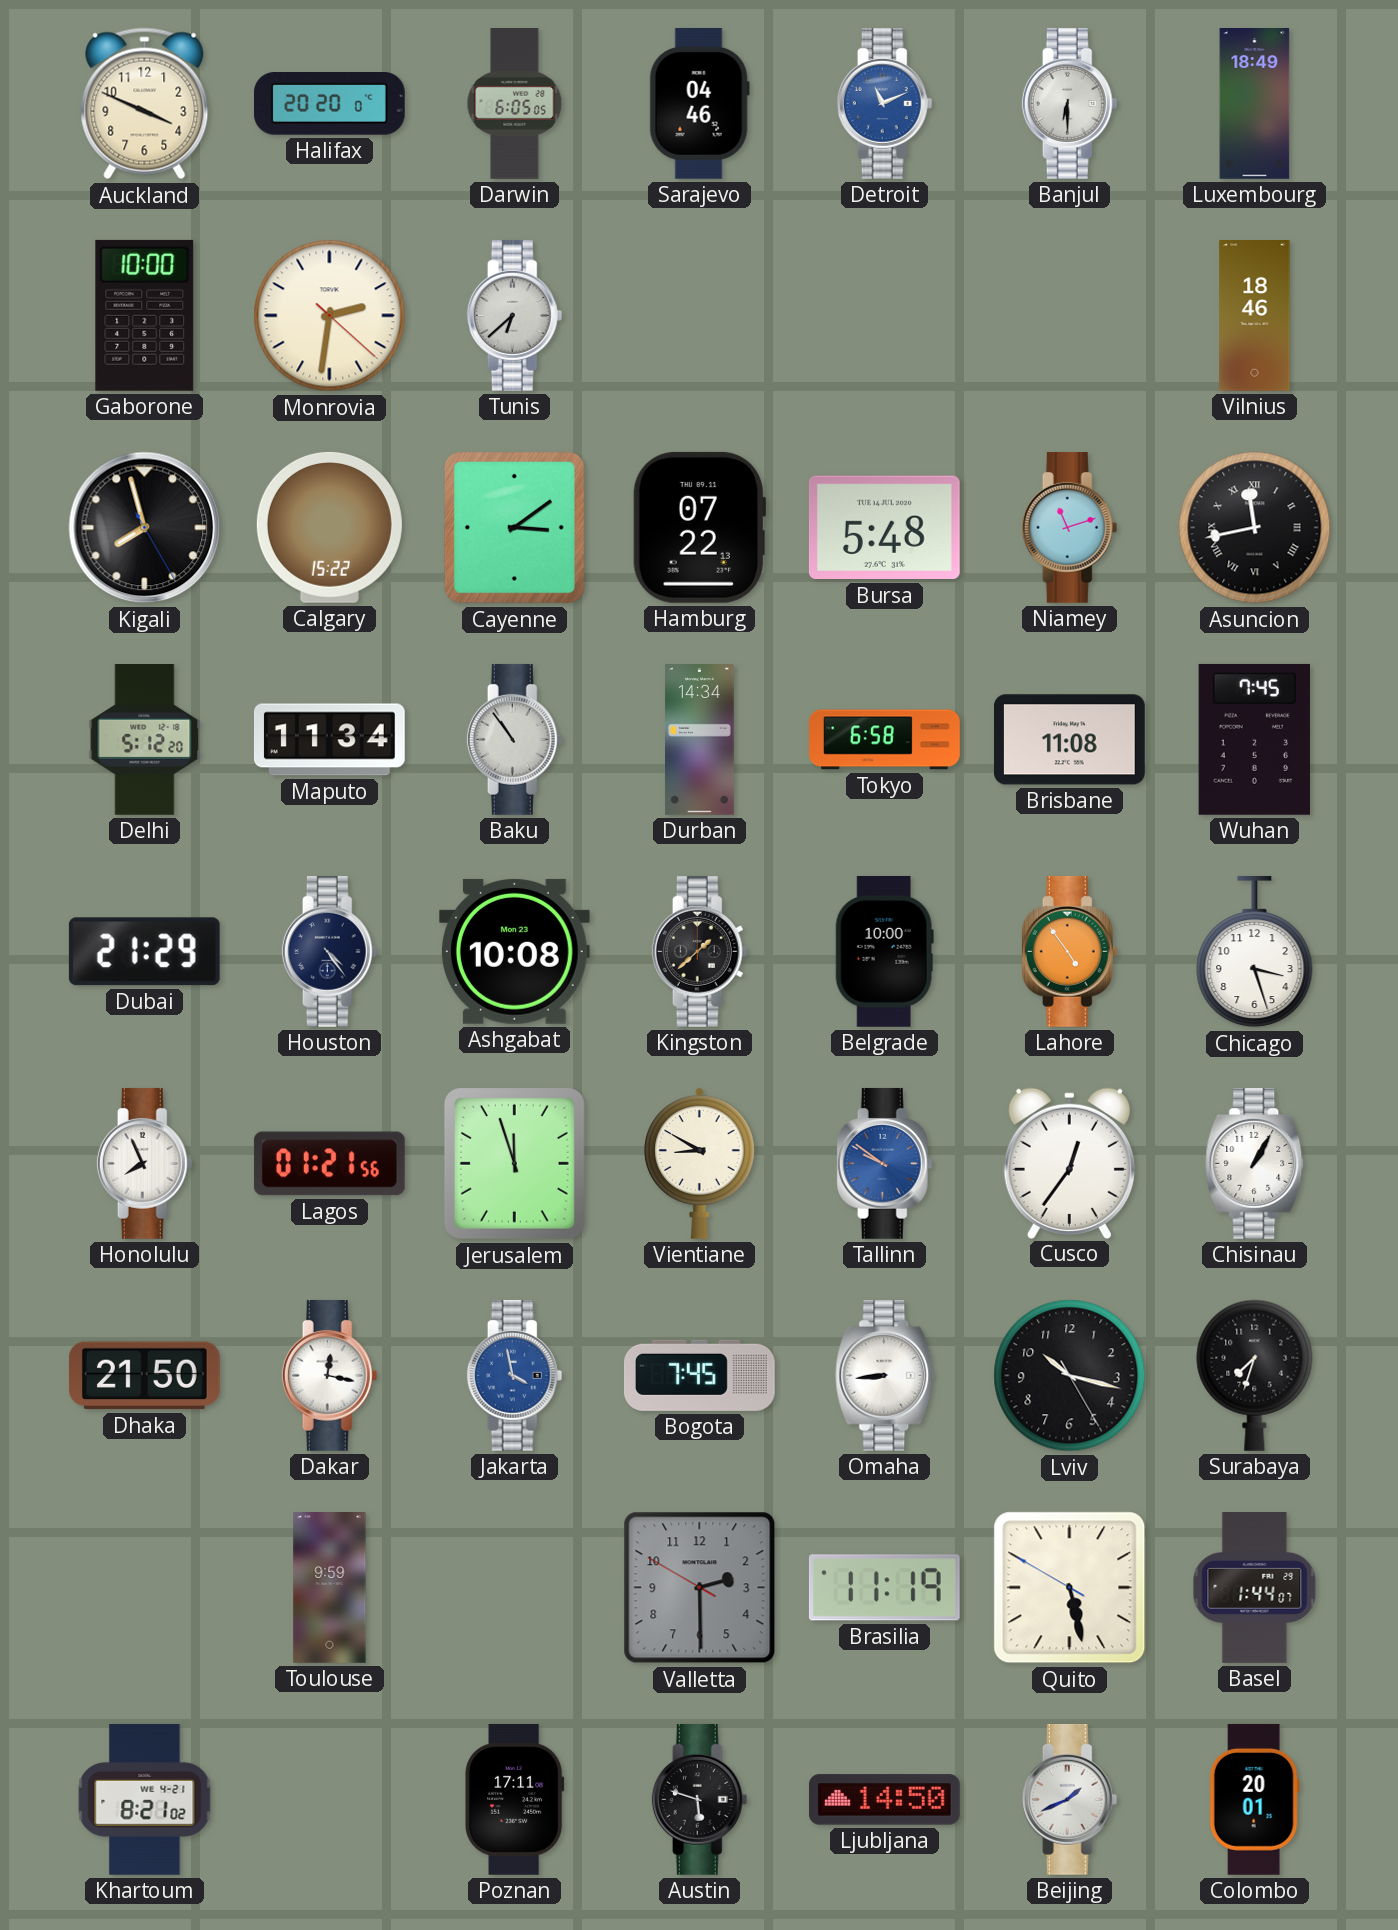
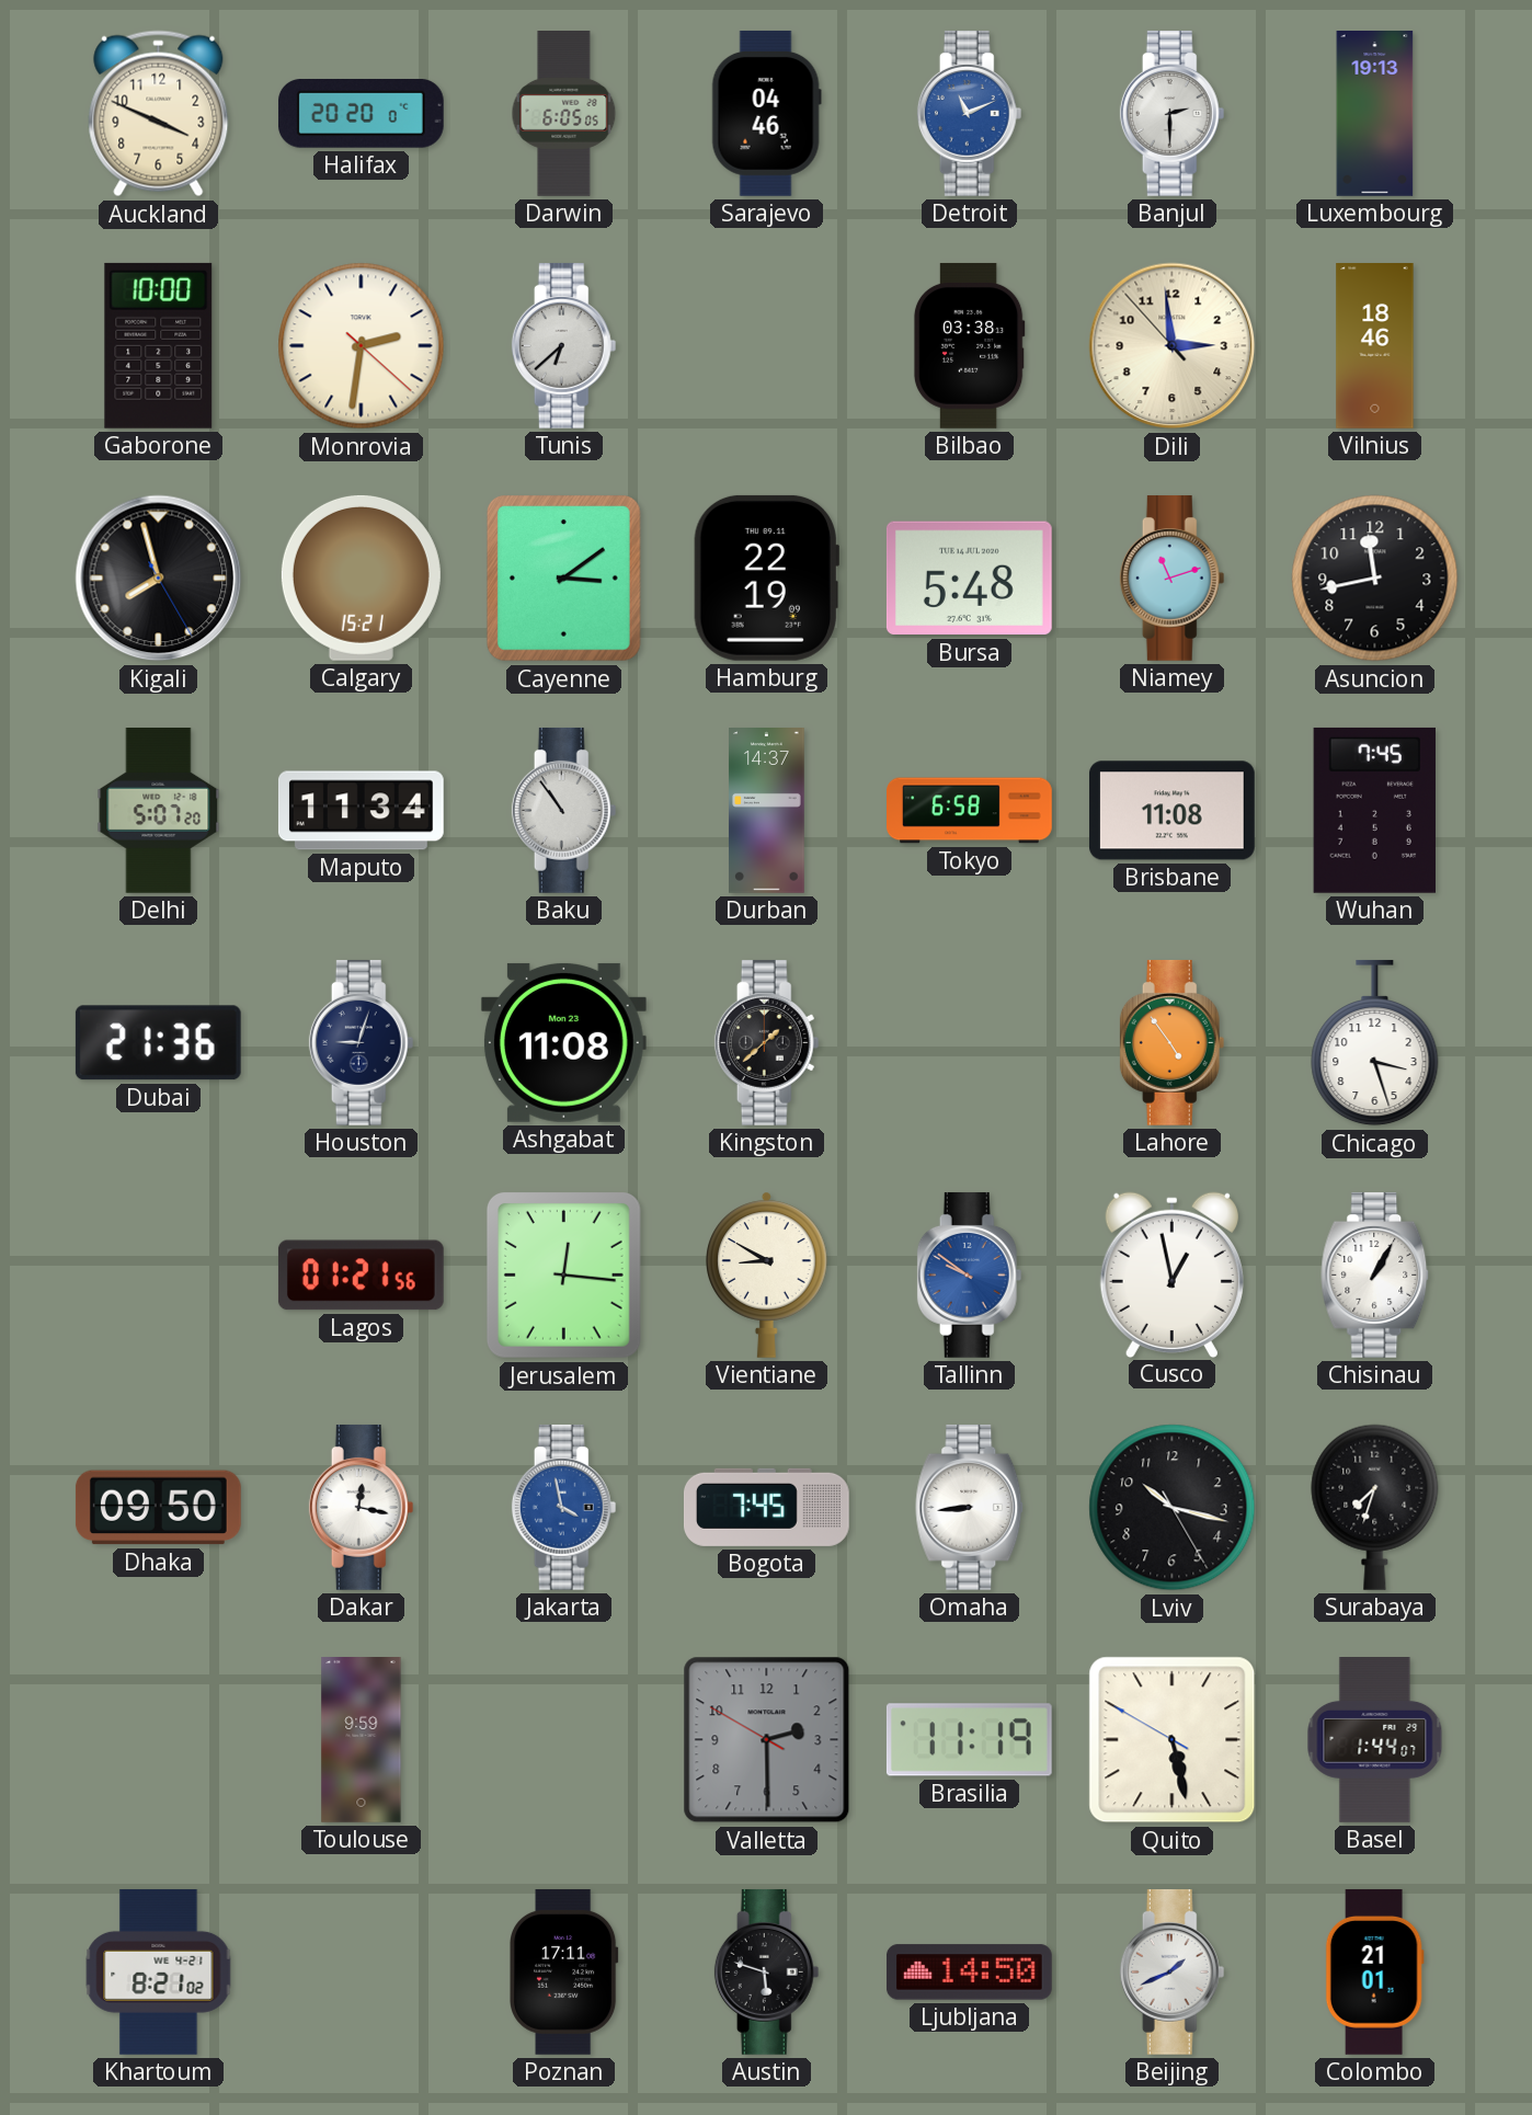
Banjul: 6:30 -> 2:30
Luxembourg: 18:49 -> 19:13
Bilbao: none -> 03:38
Dili: none -> 2:58
Calgary: 15:22 -> 15:21
Hamburg: 07:22 -> 22:19
Asuncion numerals: Roman -> Arabic
Delhi: 5:12 -> 5:07
Durban: 14:34 -> 14:37
Dubai: 21:29 -> 21:36
Houston: 4:24 -> 9:03
Ashgabat: 10:08 -> 11:08
Belgrade: 10:00 -> none
Honolulu: 7:56 -> none
Jerusalem: 11:57 -> 12:16
Cusco: 12:36 -> 12:58
Dhaka: 21:50 -> 09:50
Colombo: 20:01 -> 21:01
